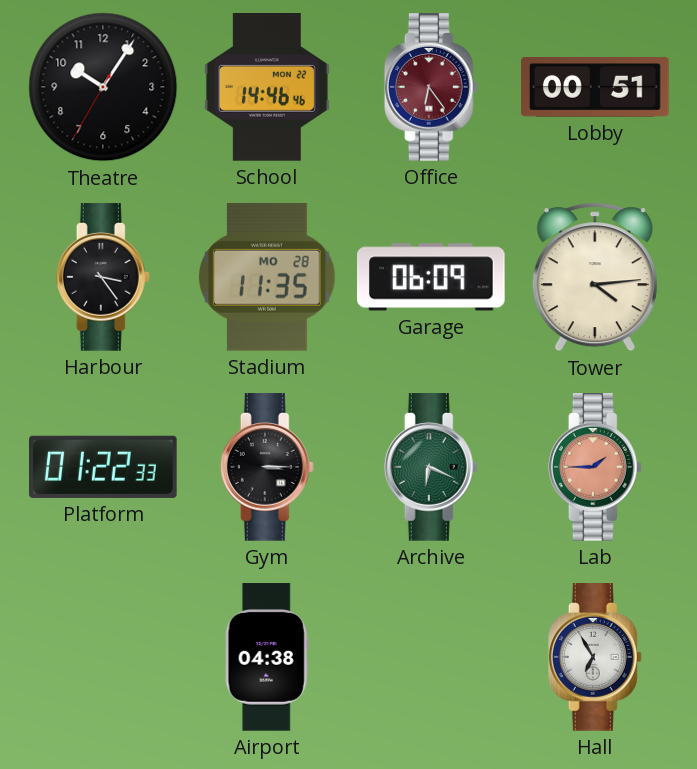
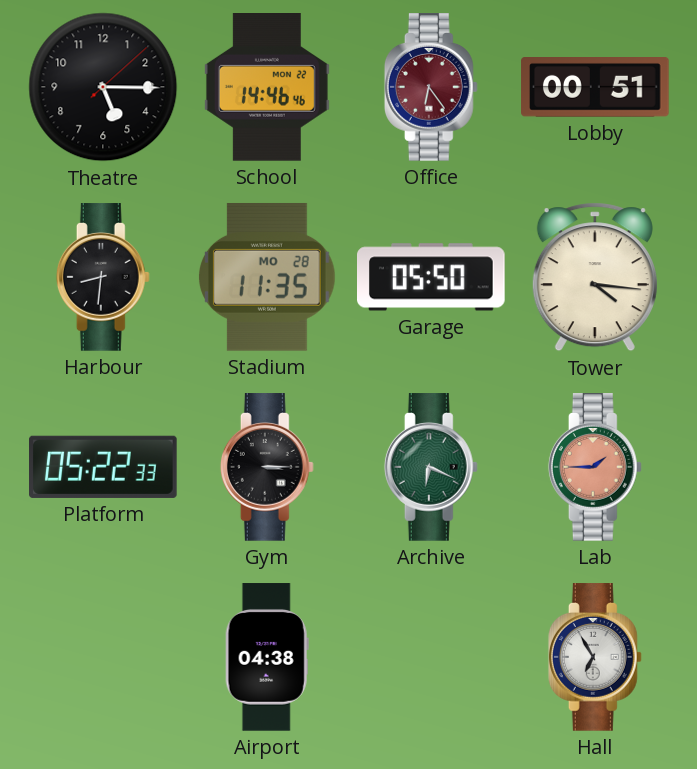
Theatre: 10:05 -> 5:15
Harbour: 3:24 -> 8:31
Garage: 06:09 -> 05:50
Tower: 4:14 -> 4:16
Platform: 01:22 -> 05:22
